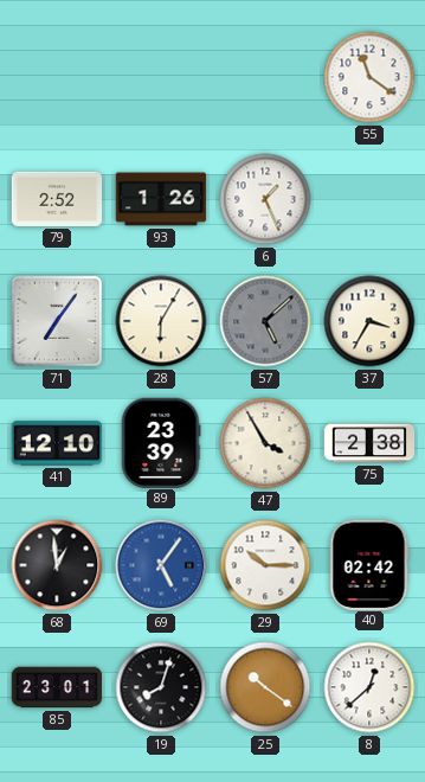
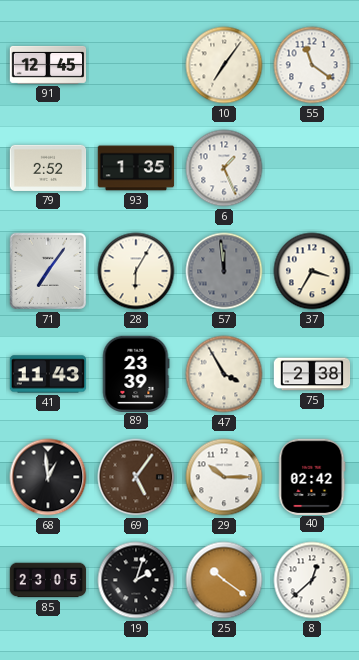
91: none -> 12:45
10: none -> 7:06
93: 1:26 -> 1:35
57: 5:08 -> 11:59
41: 12:10 -> 11:43
69 dial: blue -> brown
85: 23:01 -> 23:05
19: 8:03 -> 2:03
